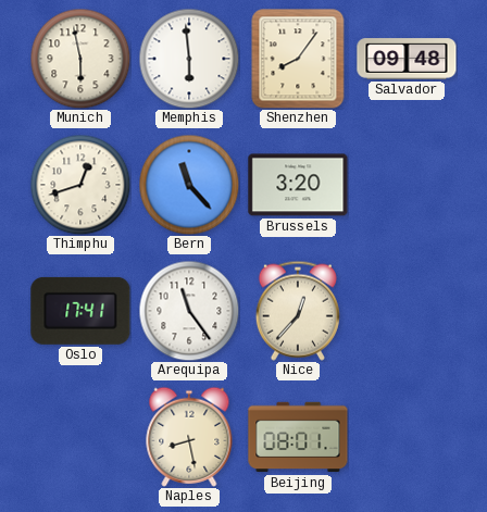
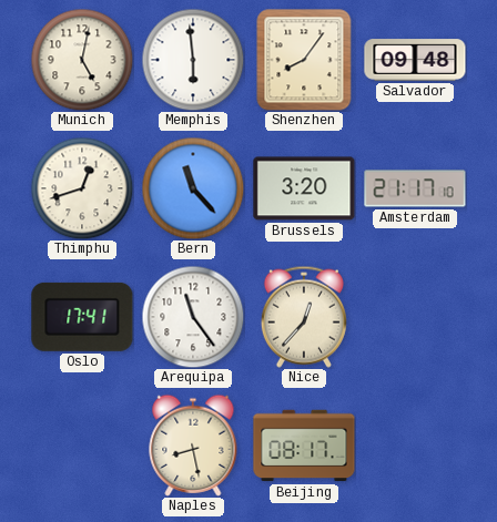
Munich: 5:58 -> 5:02
Amsterdam: none -> 21:17
Beijing: 08:01 -> 08:17
